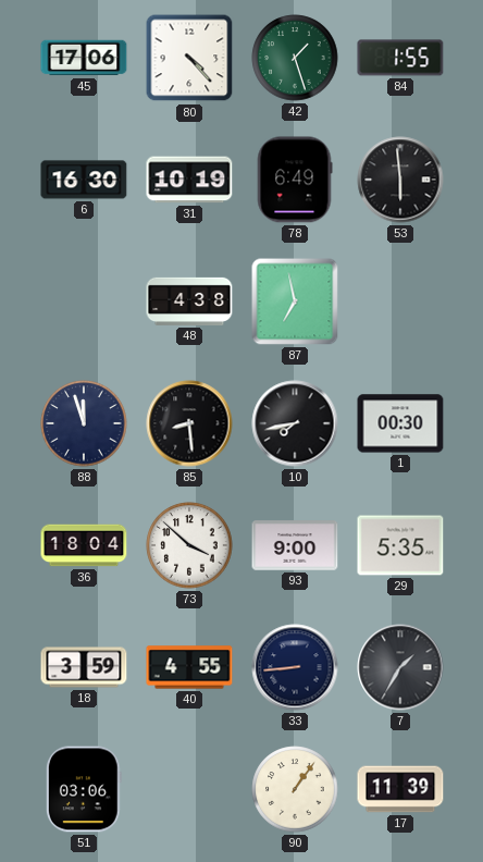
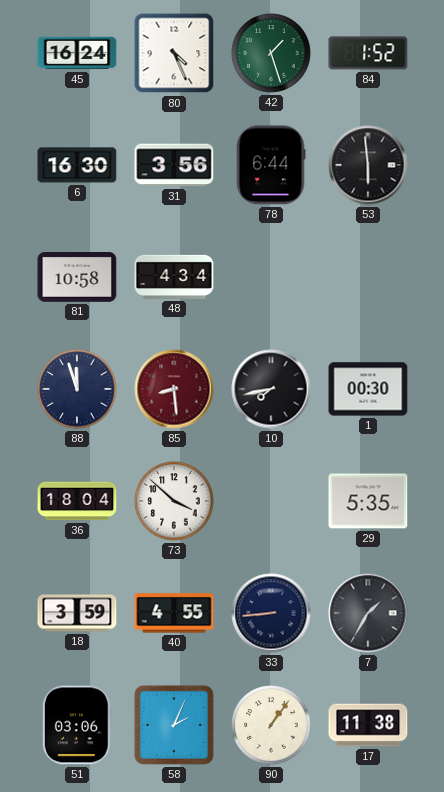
45: 17:06 -> 16:24
80: 4:23 -> 4:26
84: 1:55 -> 1:52
31: 10:19 -> 3:56
78: 6:49 -> 6:44
81: none -> 10:58
48: 4:38 -> 4:34
87: 6:58 -> none
85 dial: black -> burgundy
93: 9:00 -> none
58: none -> 2:04
17: 11:39 -> 11:38
